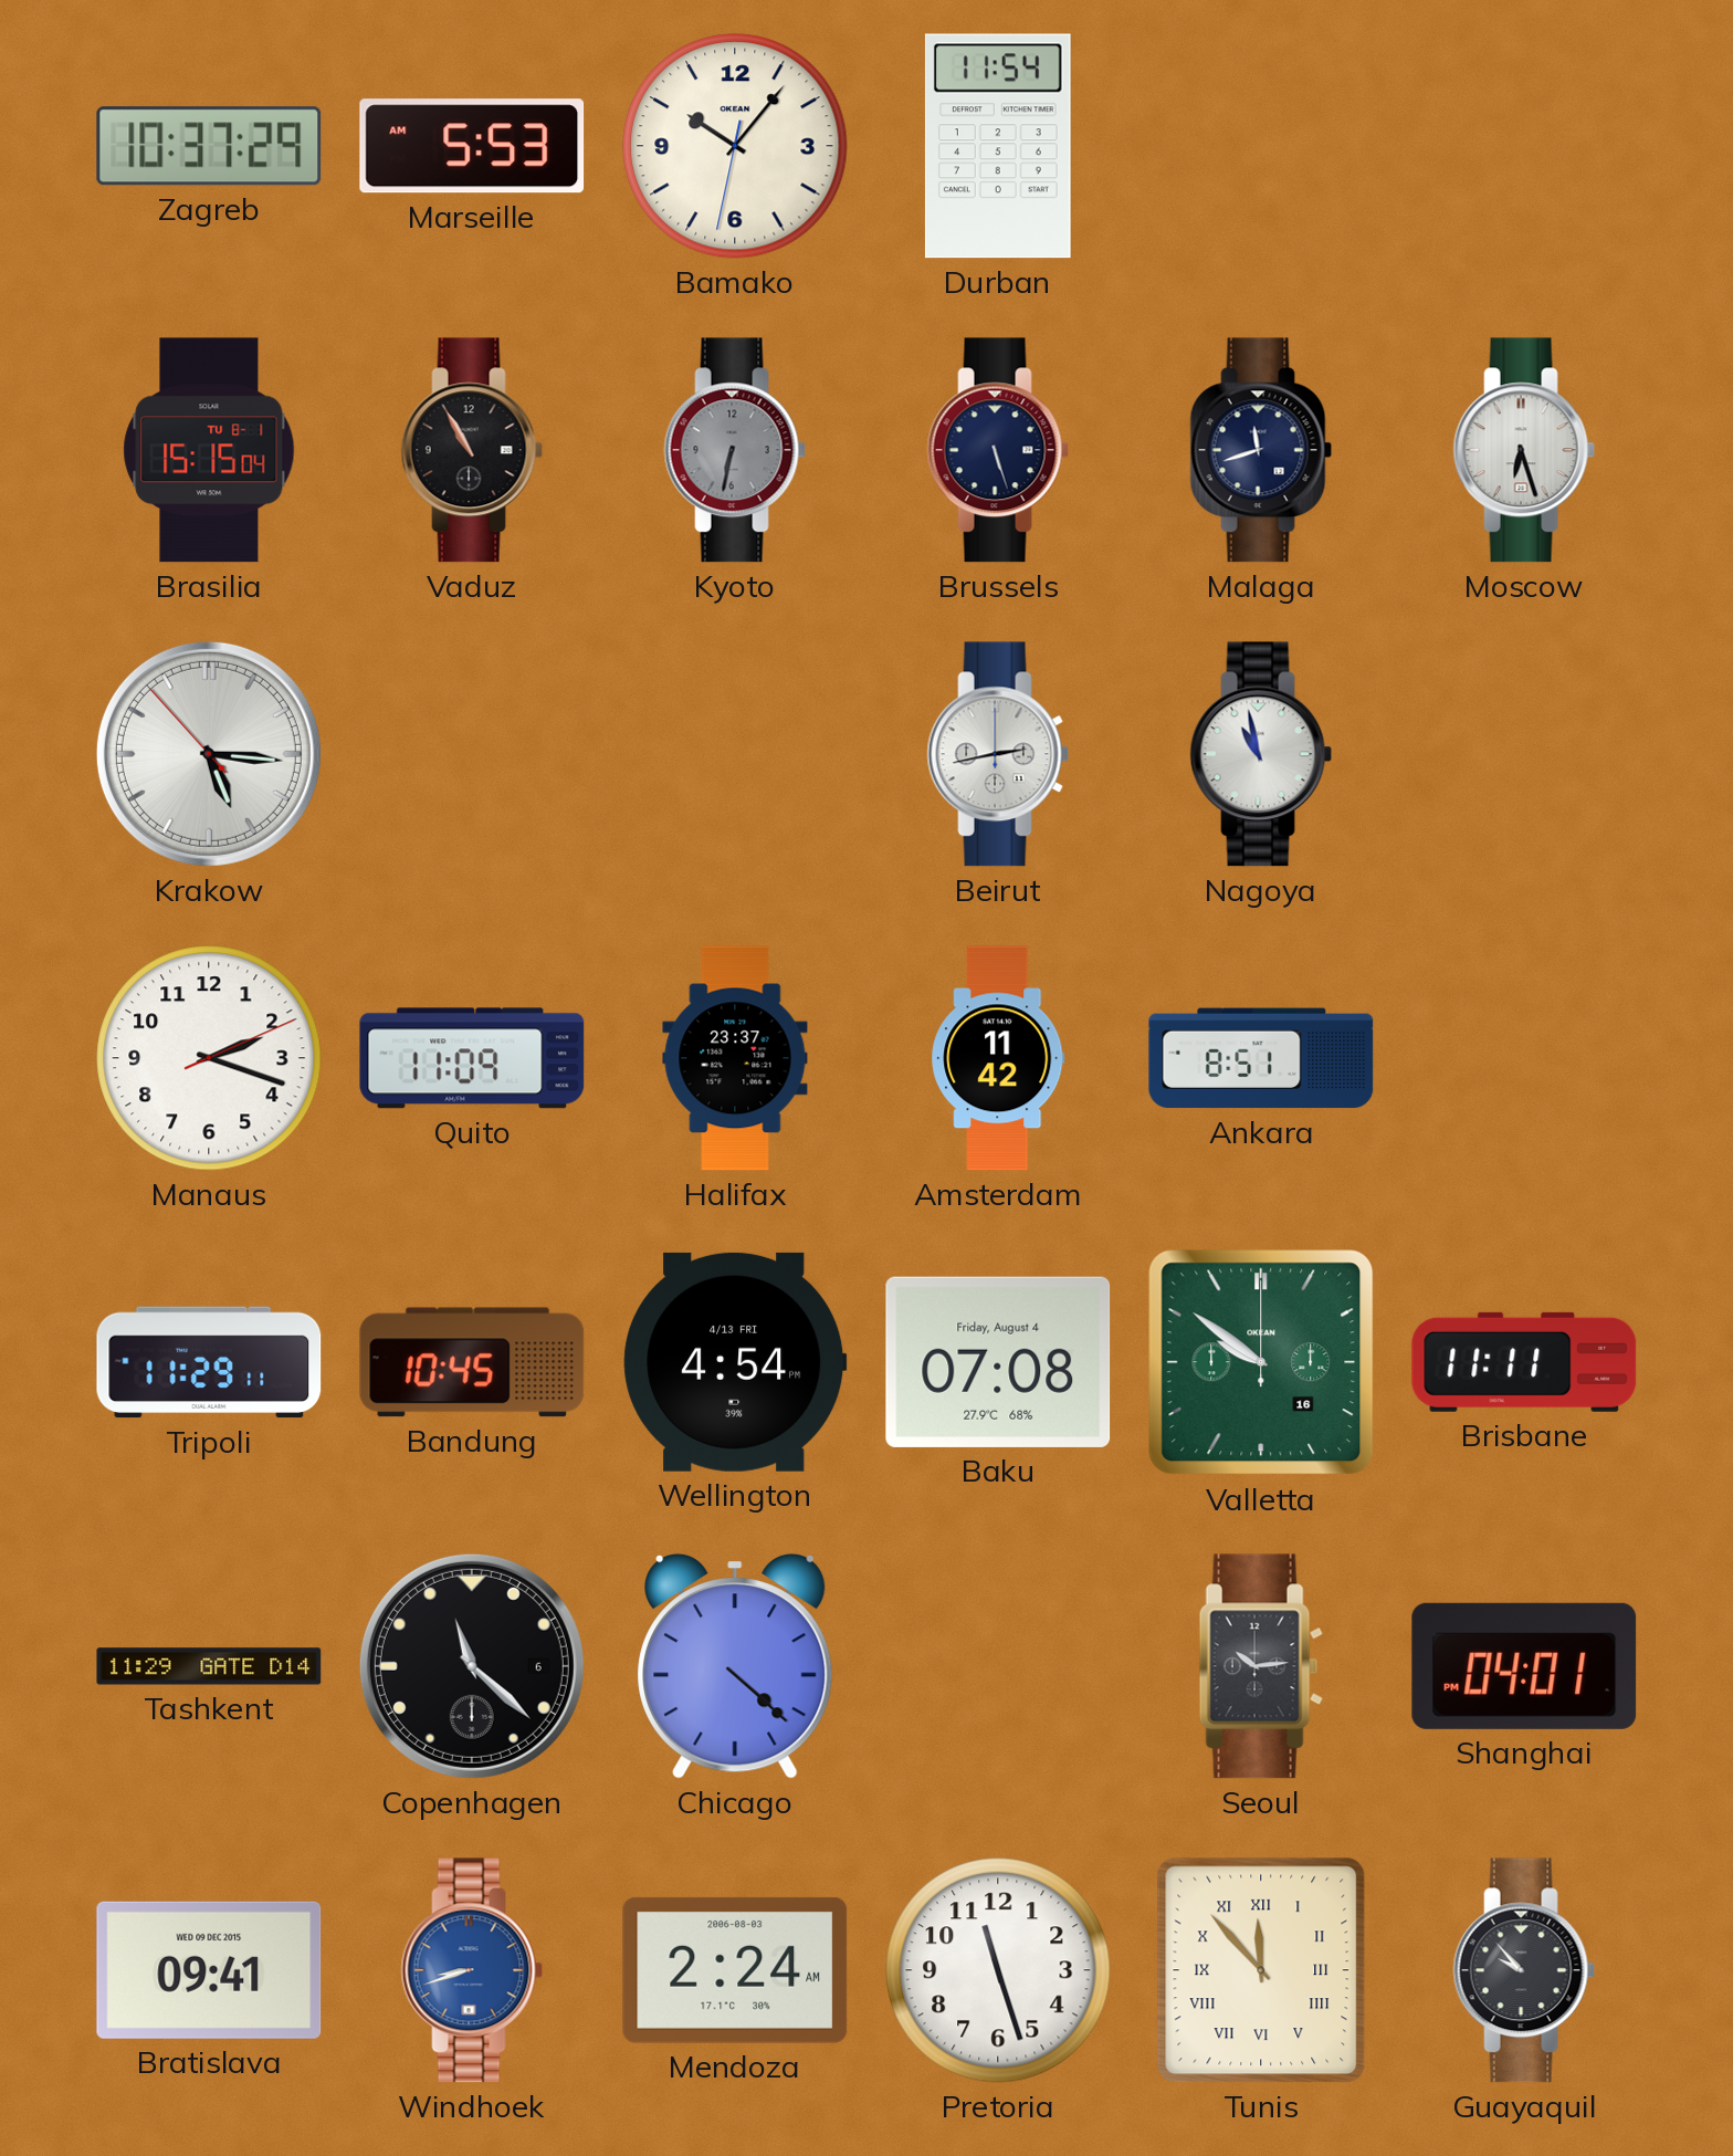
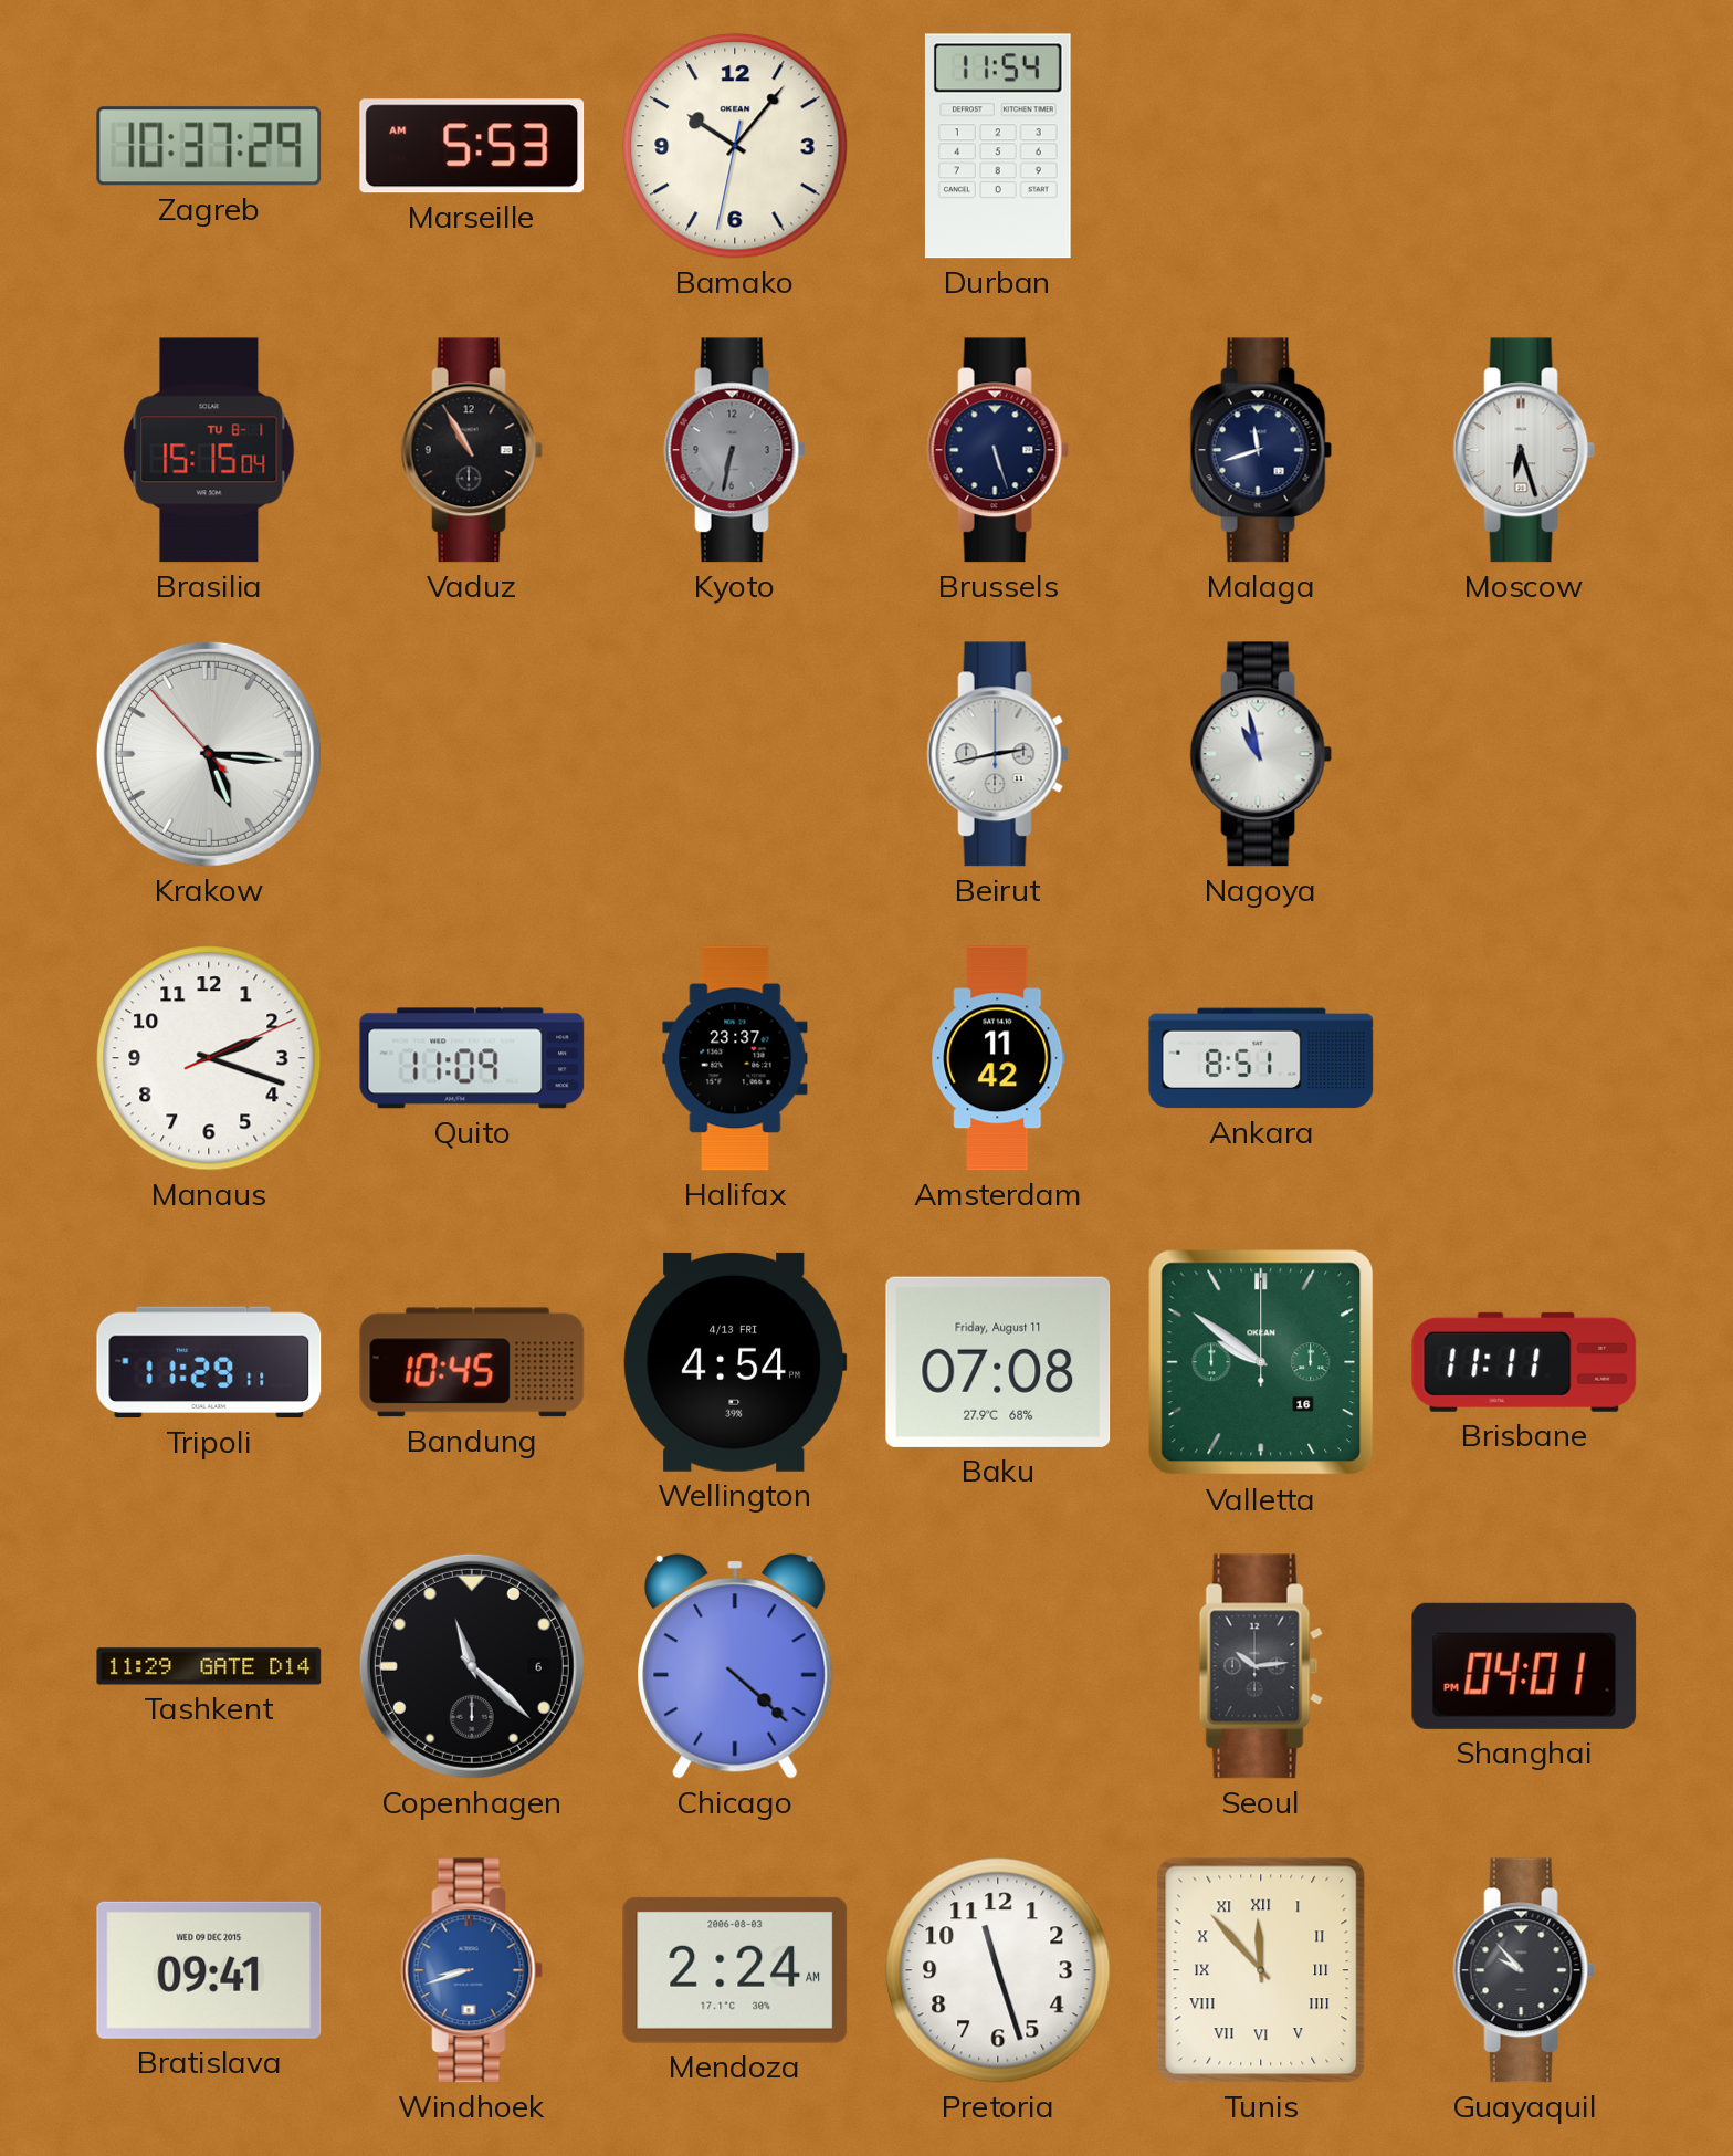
Baku date: Friday, August 4 -> Friday, August 11
